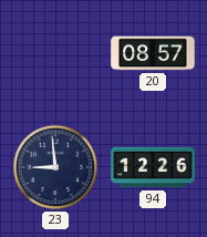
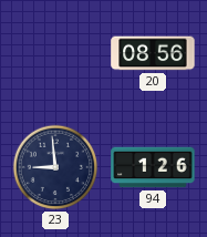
20: 08:57 -> 08:56
94: 12:26 -> 1:26
